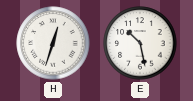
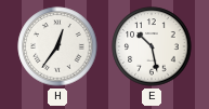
H: 12:33 -> 12:36
